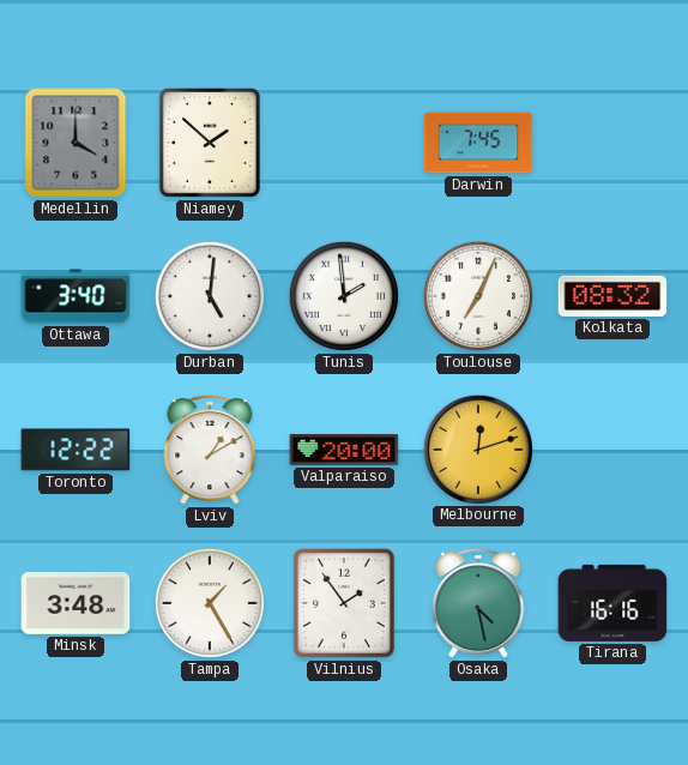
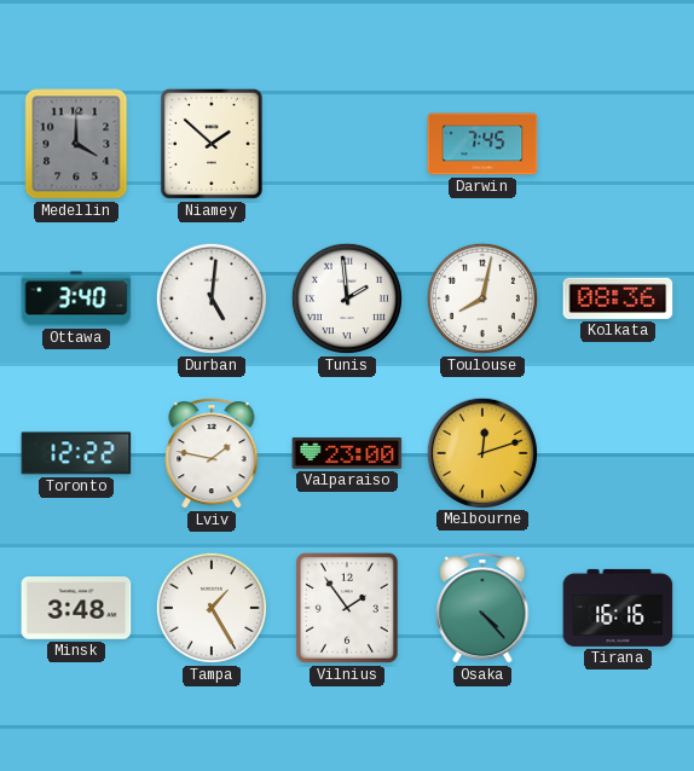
Toulouse: 7:04 -> 8:02
Kolkata: 08:32 -> 08:36
Lviv: 1:10 -> 1:47
Valparaiso: 20:00 -> 23:00
Osaka: 4:28 -> 4:23
